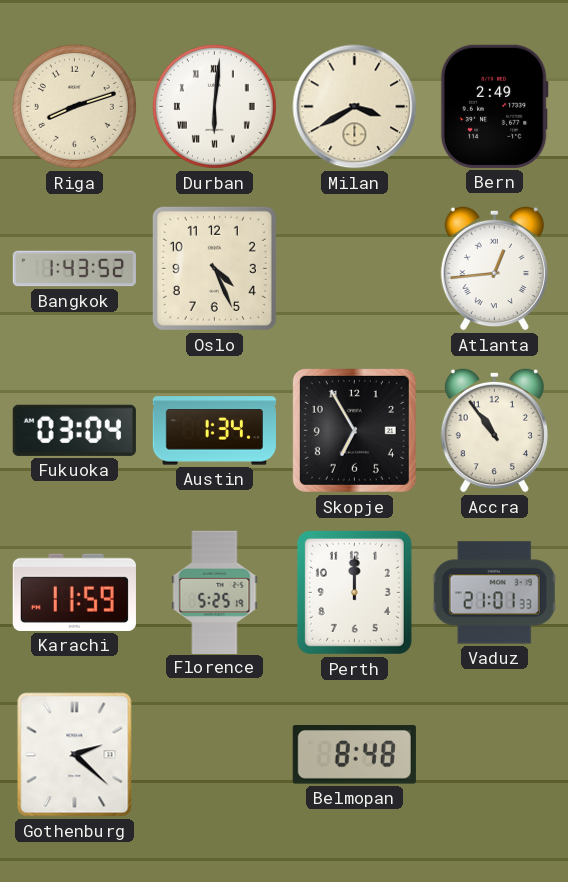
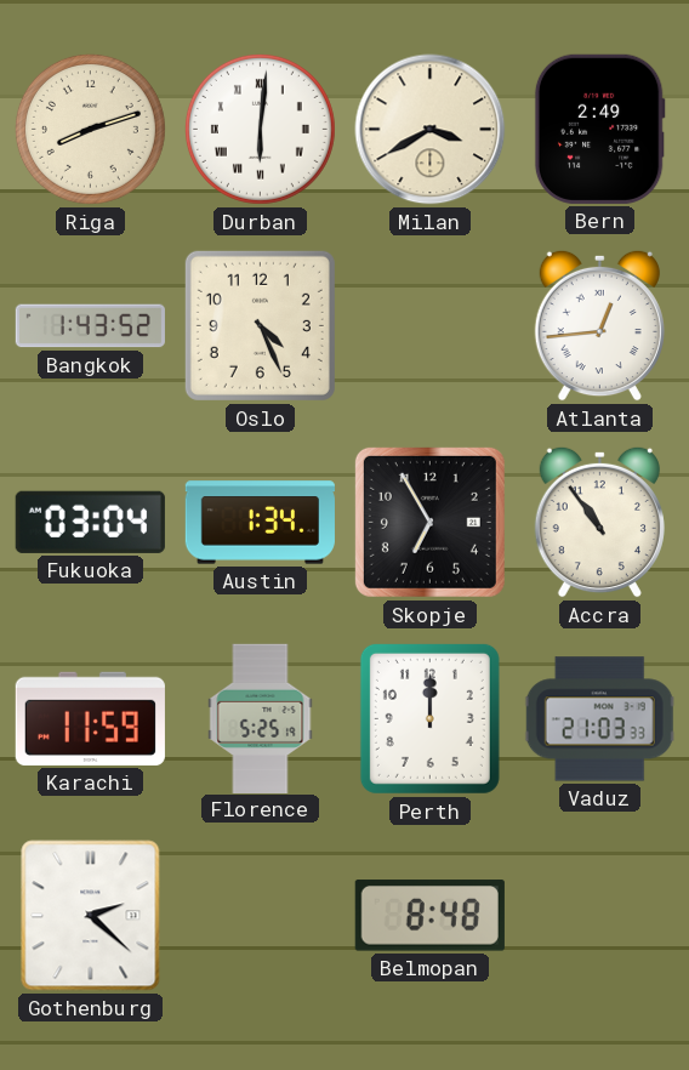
Vaduz: 21:01 -> 21:03
